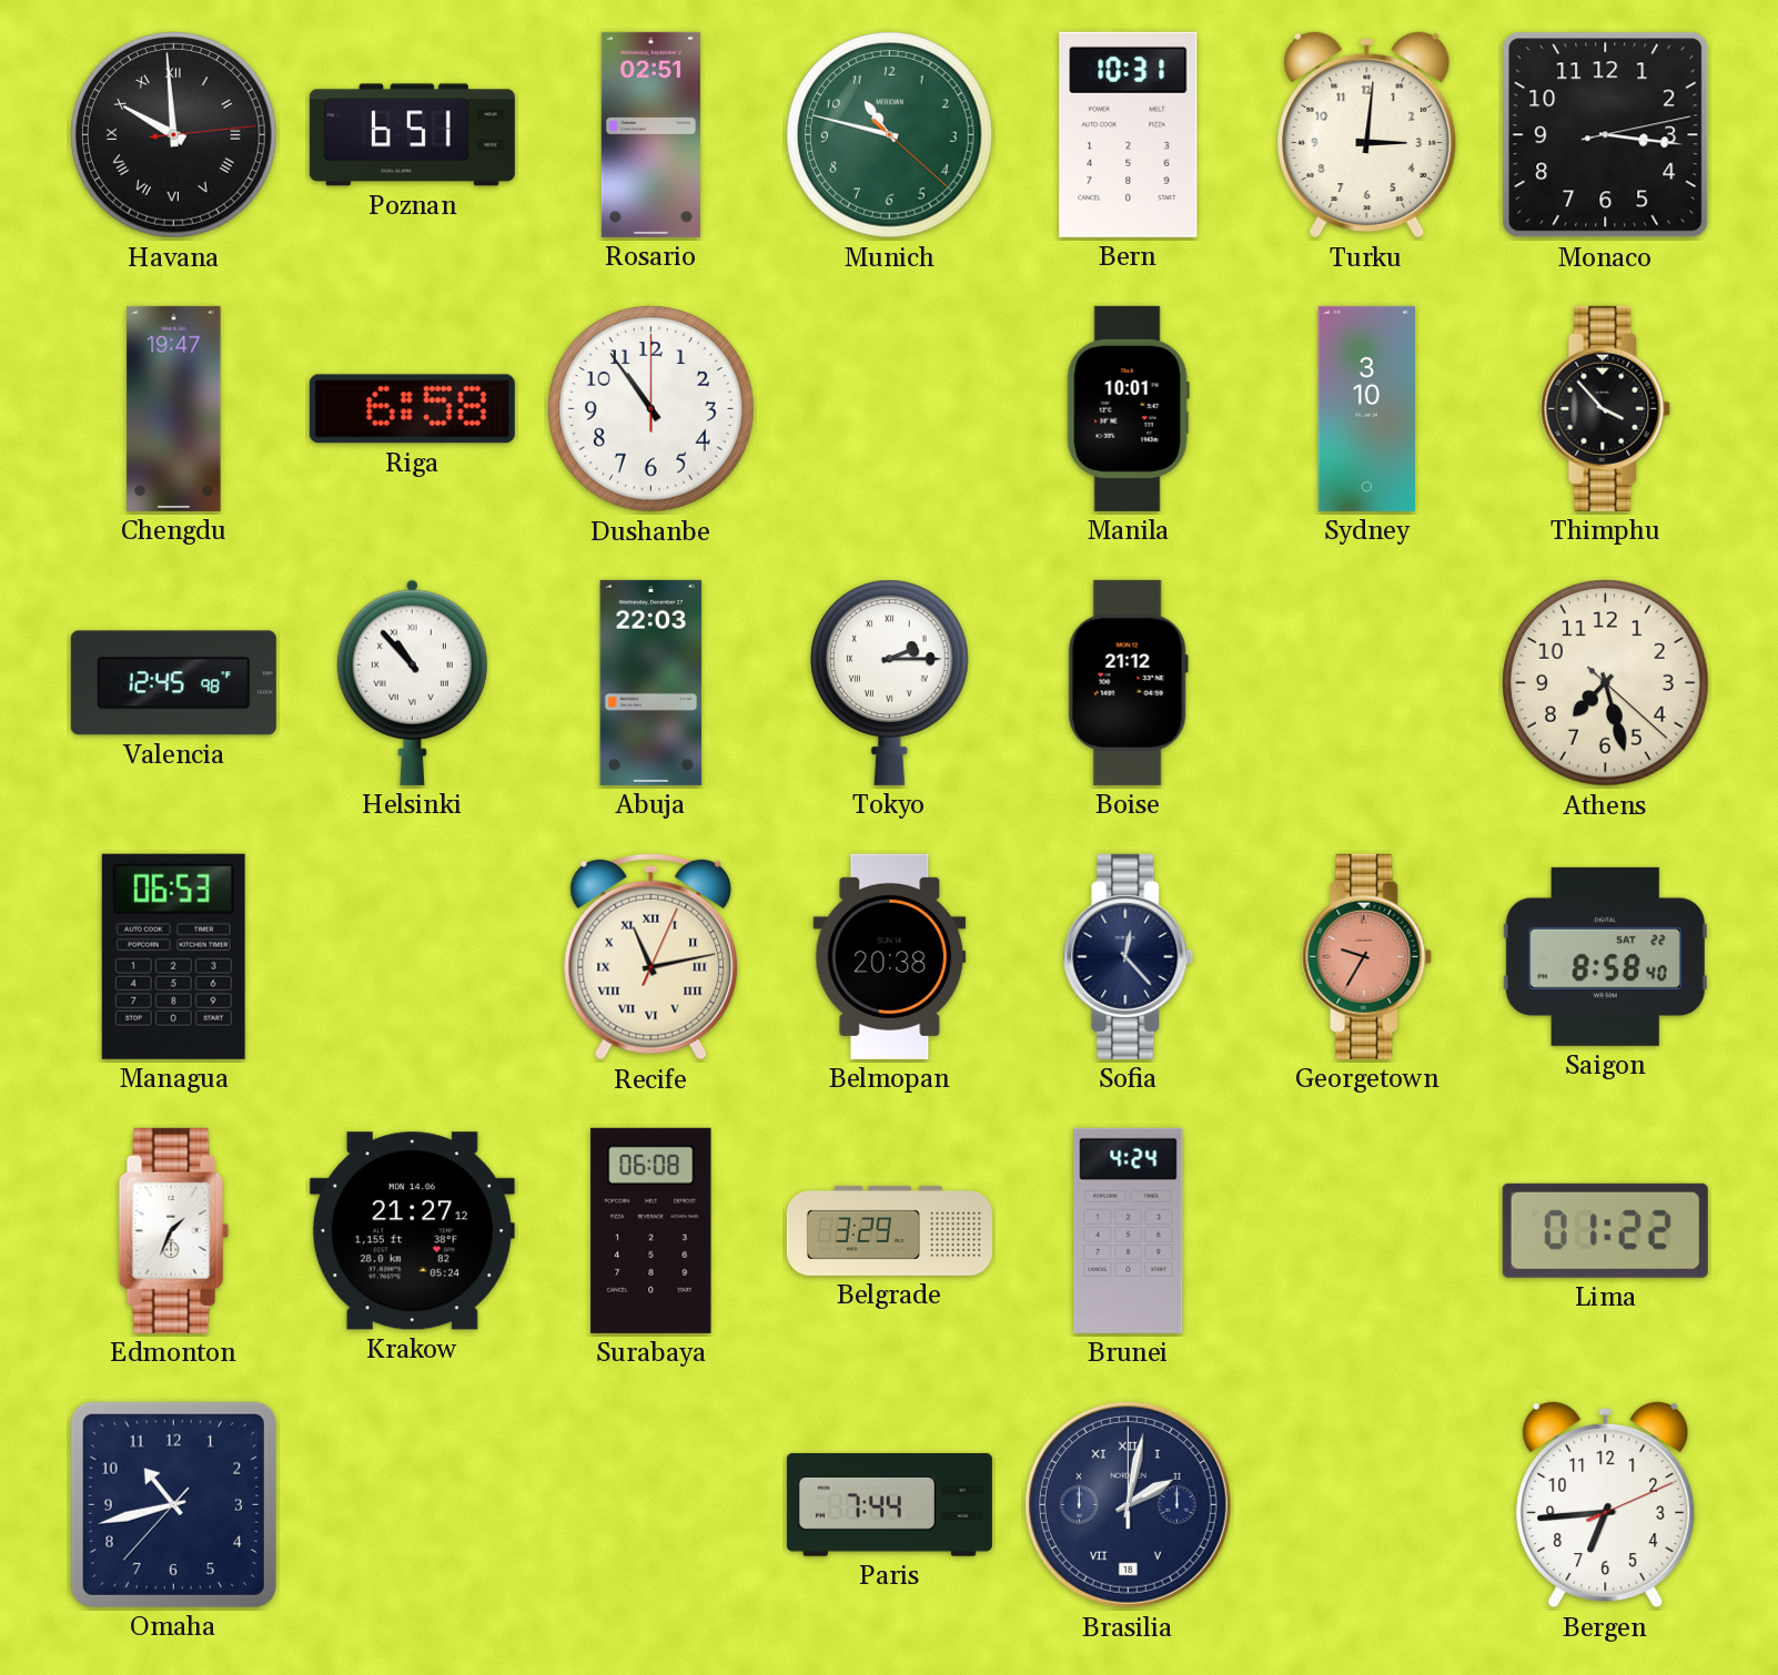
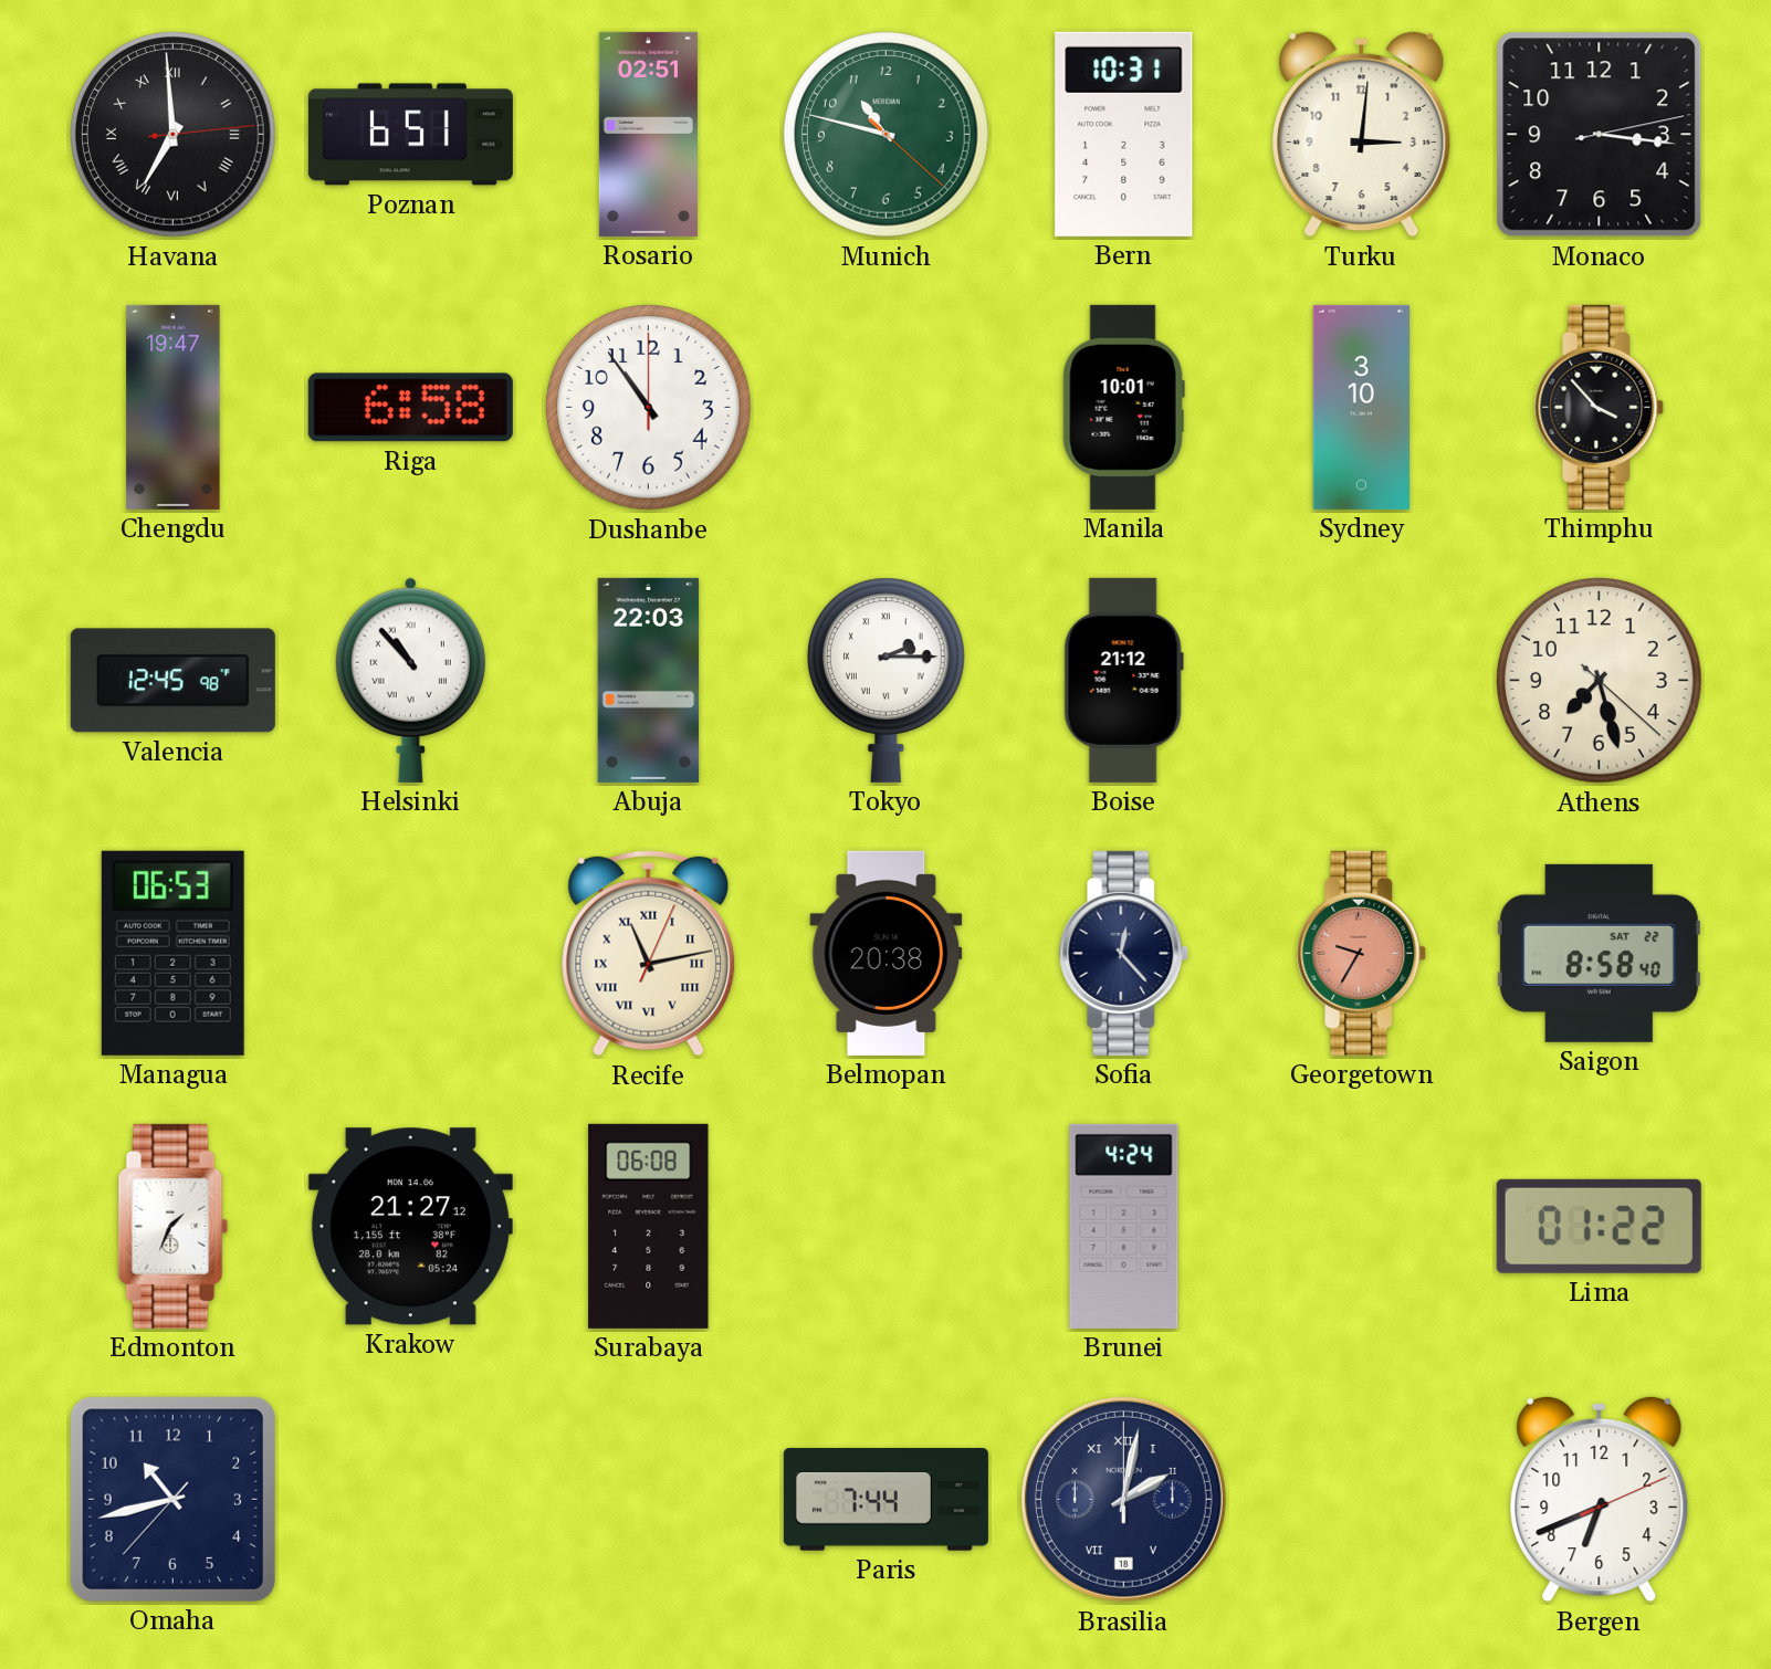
Havana: 9:59 -> 6:59
Belgrade: 3:29 -> none
Bergen: 6:44 -> 6:41
